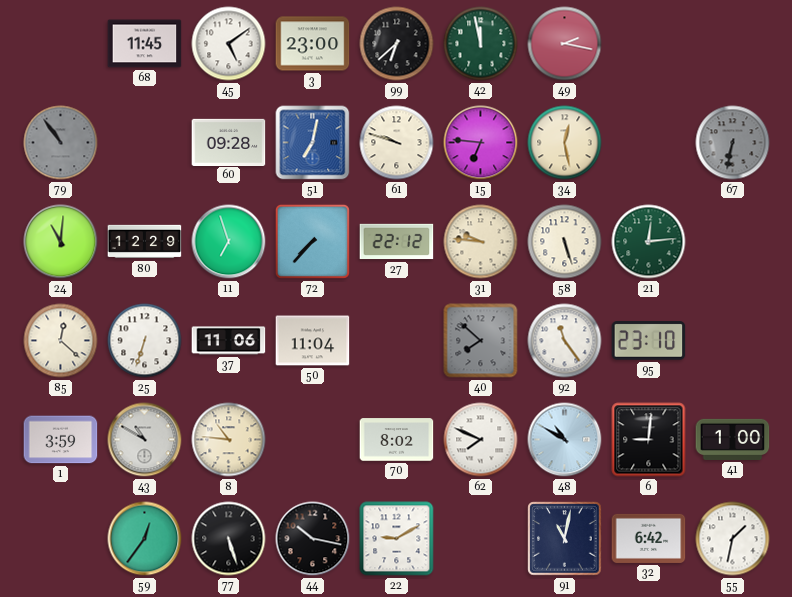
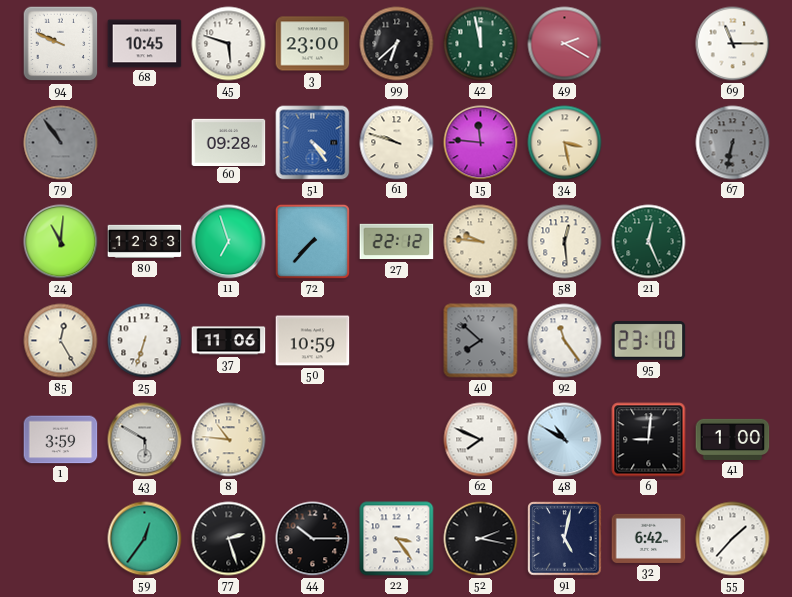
94: none -> 9:49
68: 11:45 -> 10:45
45: 5:09 -> 5:48
49: 2:17 -> 2:20
69: none -> 11:15
51: 7:02 -> 4:24
15: 6:46 -> 11:46
34: 12:28 -> 3:28
80: 12:29 -> 12:33
58: 5:27 -> 12:29
21: 12:14 -> 12:26
85: 12:22 -> 12:25
50: 11:04 -> 10:59
43: 10:50 -> 5:50
70: 8:02 -> none
77: 5:27 -> 2:27
44: 10:17 -> 10:15
22: 9:10 -> 3:24
52: none -> 2:17
91: 11:02 -> 5:02
55: 1:32 -> 1:37
